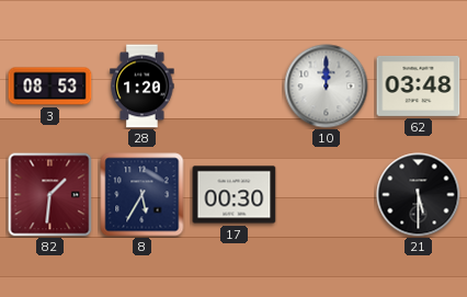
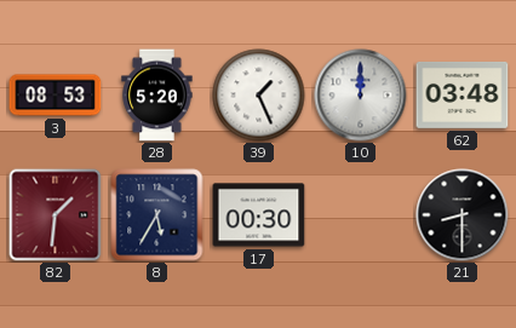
28: 1:20 -> 5:20
39: none -> 1:26
21: 5:30 -> 8:30
